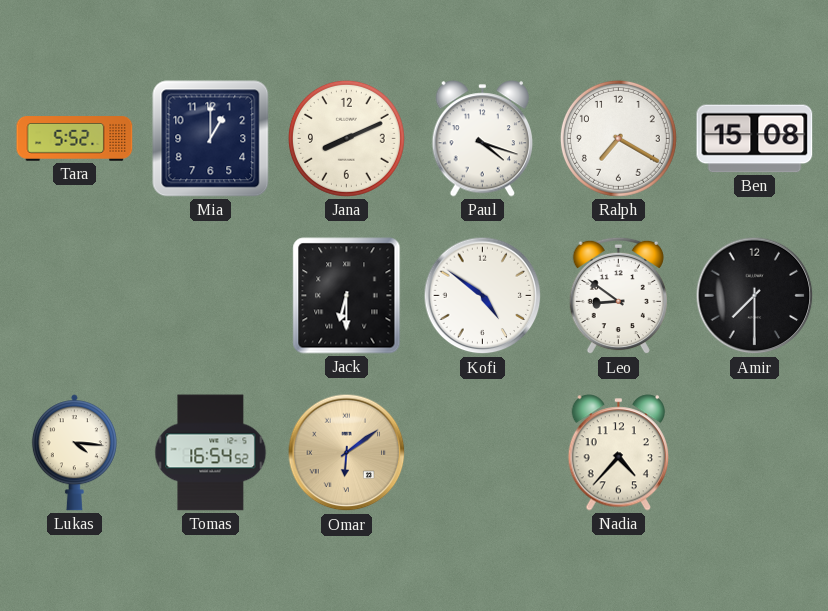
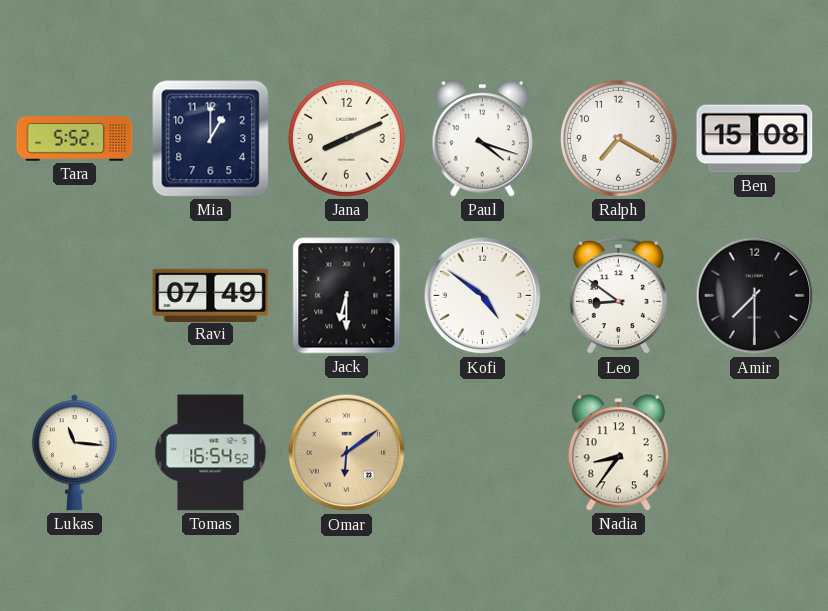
Ravi: none -> 07:49
Lukas: 4:16 -> 11:16
Nadia: 4:37 -> 8:36
